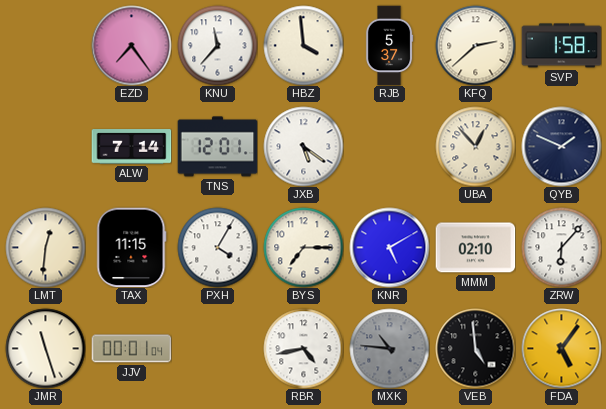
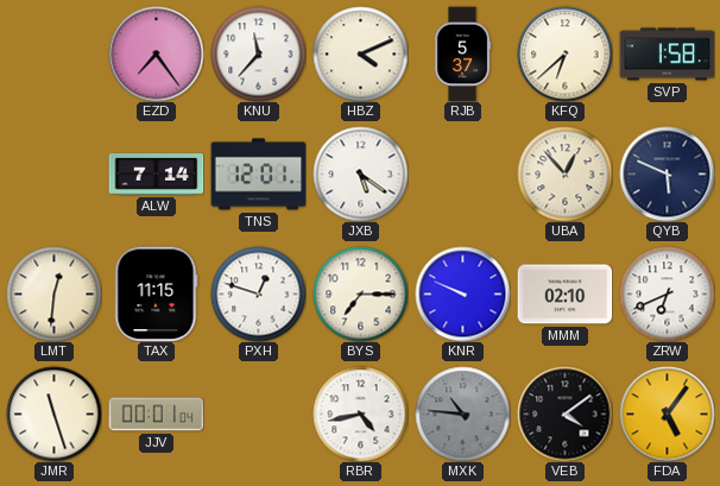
HBZ: 3:59 -> 4:11
KFQ: 2:38 -> 6:38
QYB: 1:49 -> 5:49
PXH: 4:05 -> 12:48
KNR: 5:10 -> 9:49
ZRW: 6:07 -> 6:41
VEB: 4:59 -> 4:09
